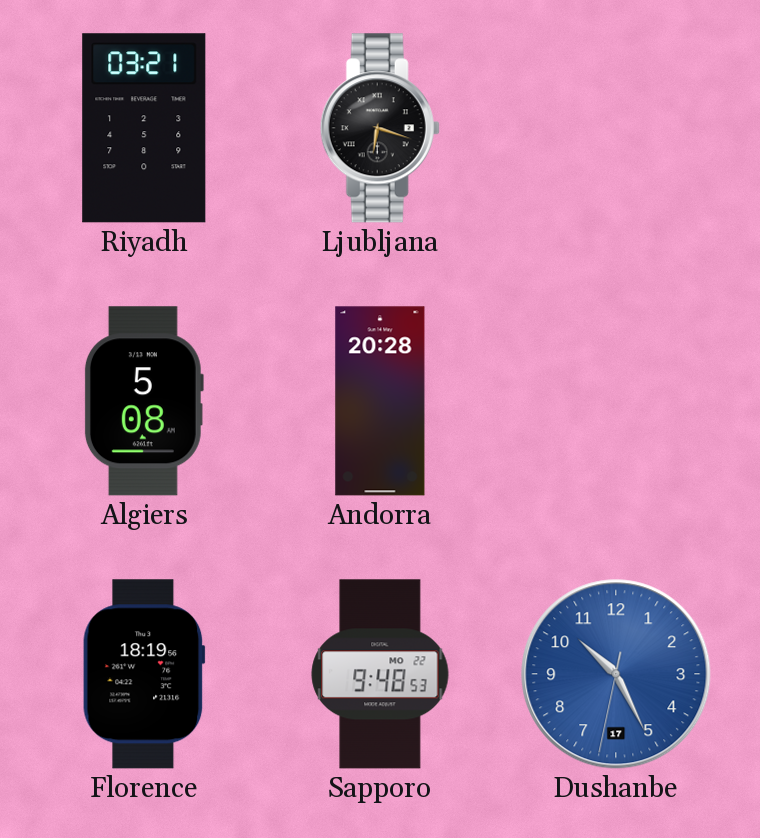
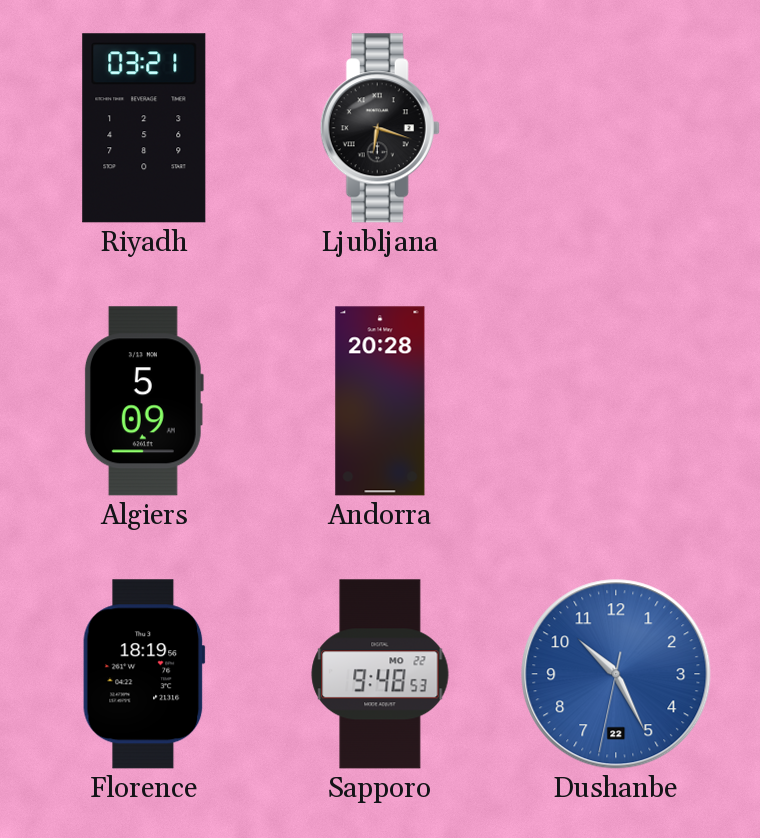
Algiers: 5:08 -> 5:09
Dushanbe date: 17 -> 22
